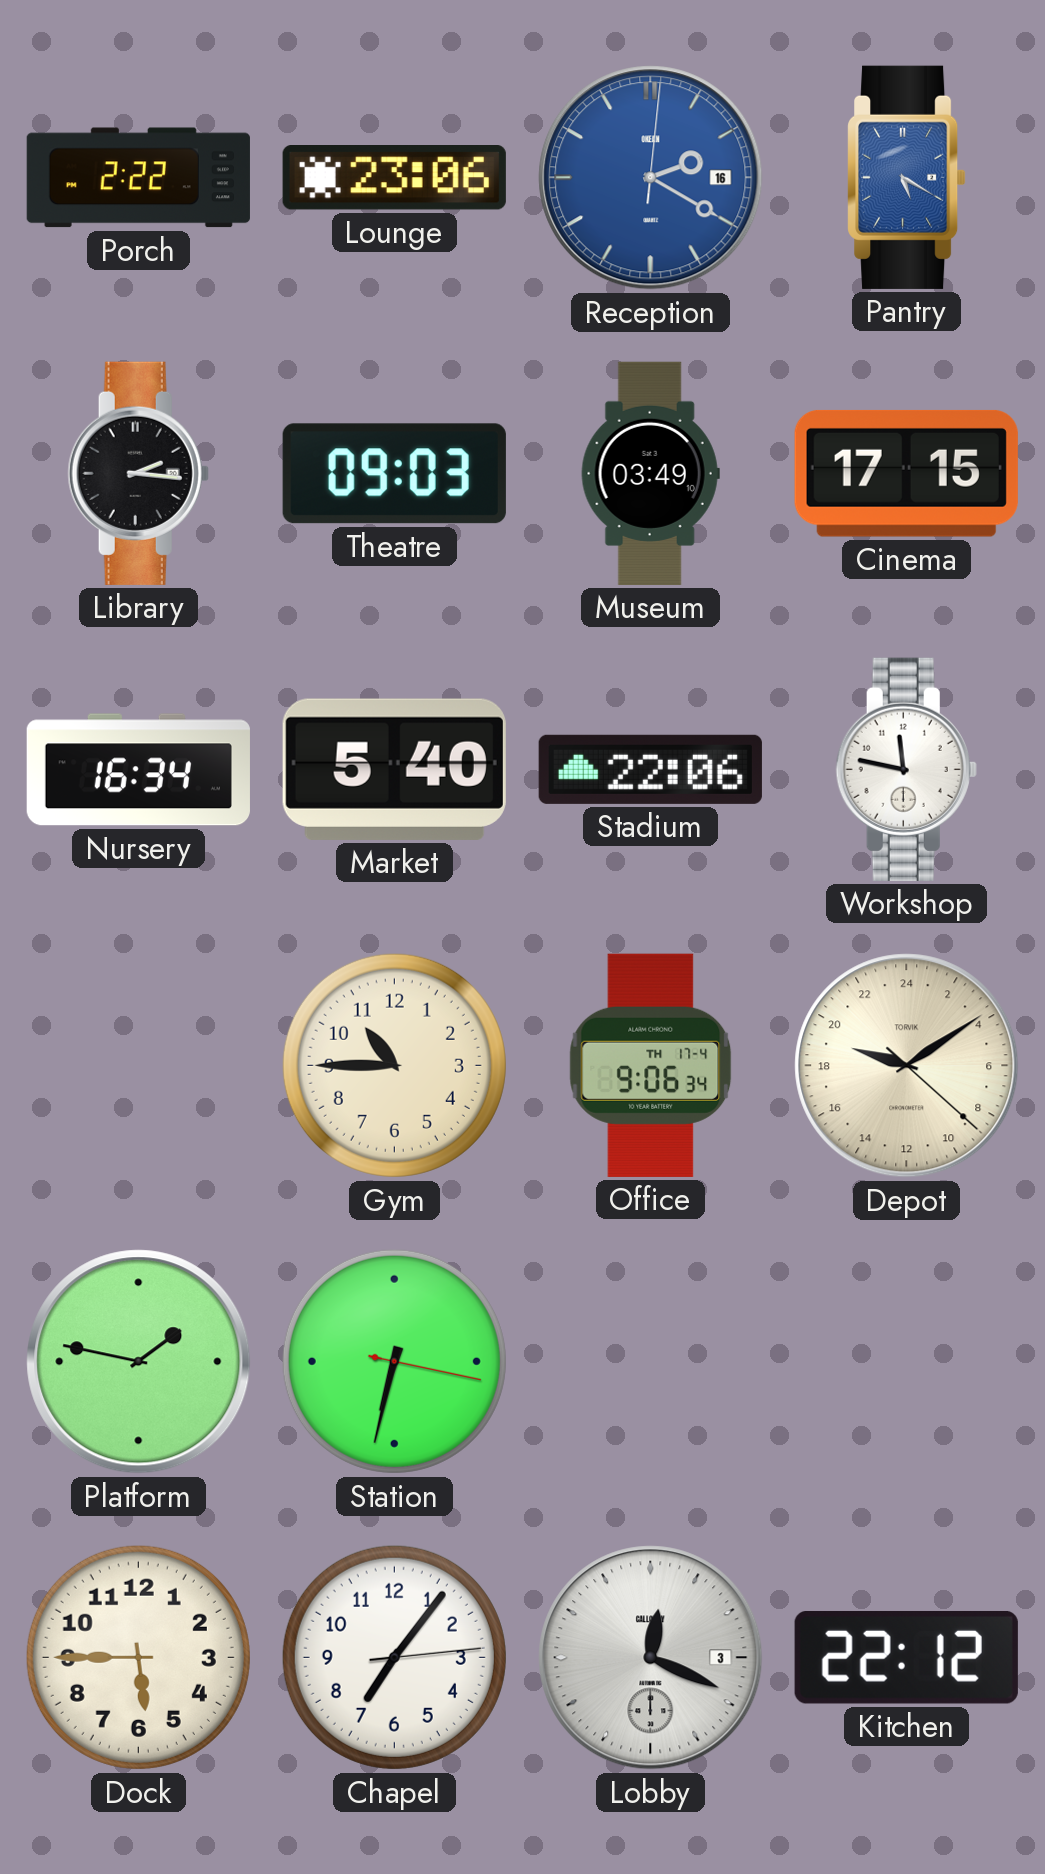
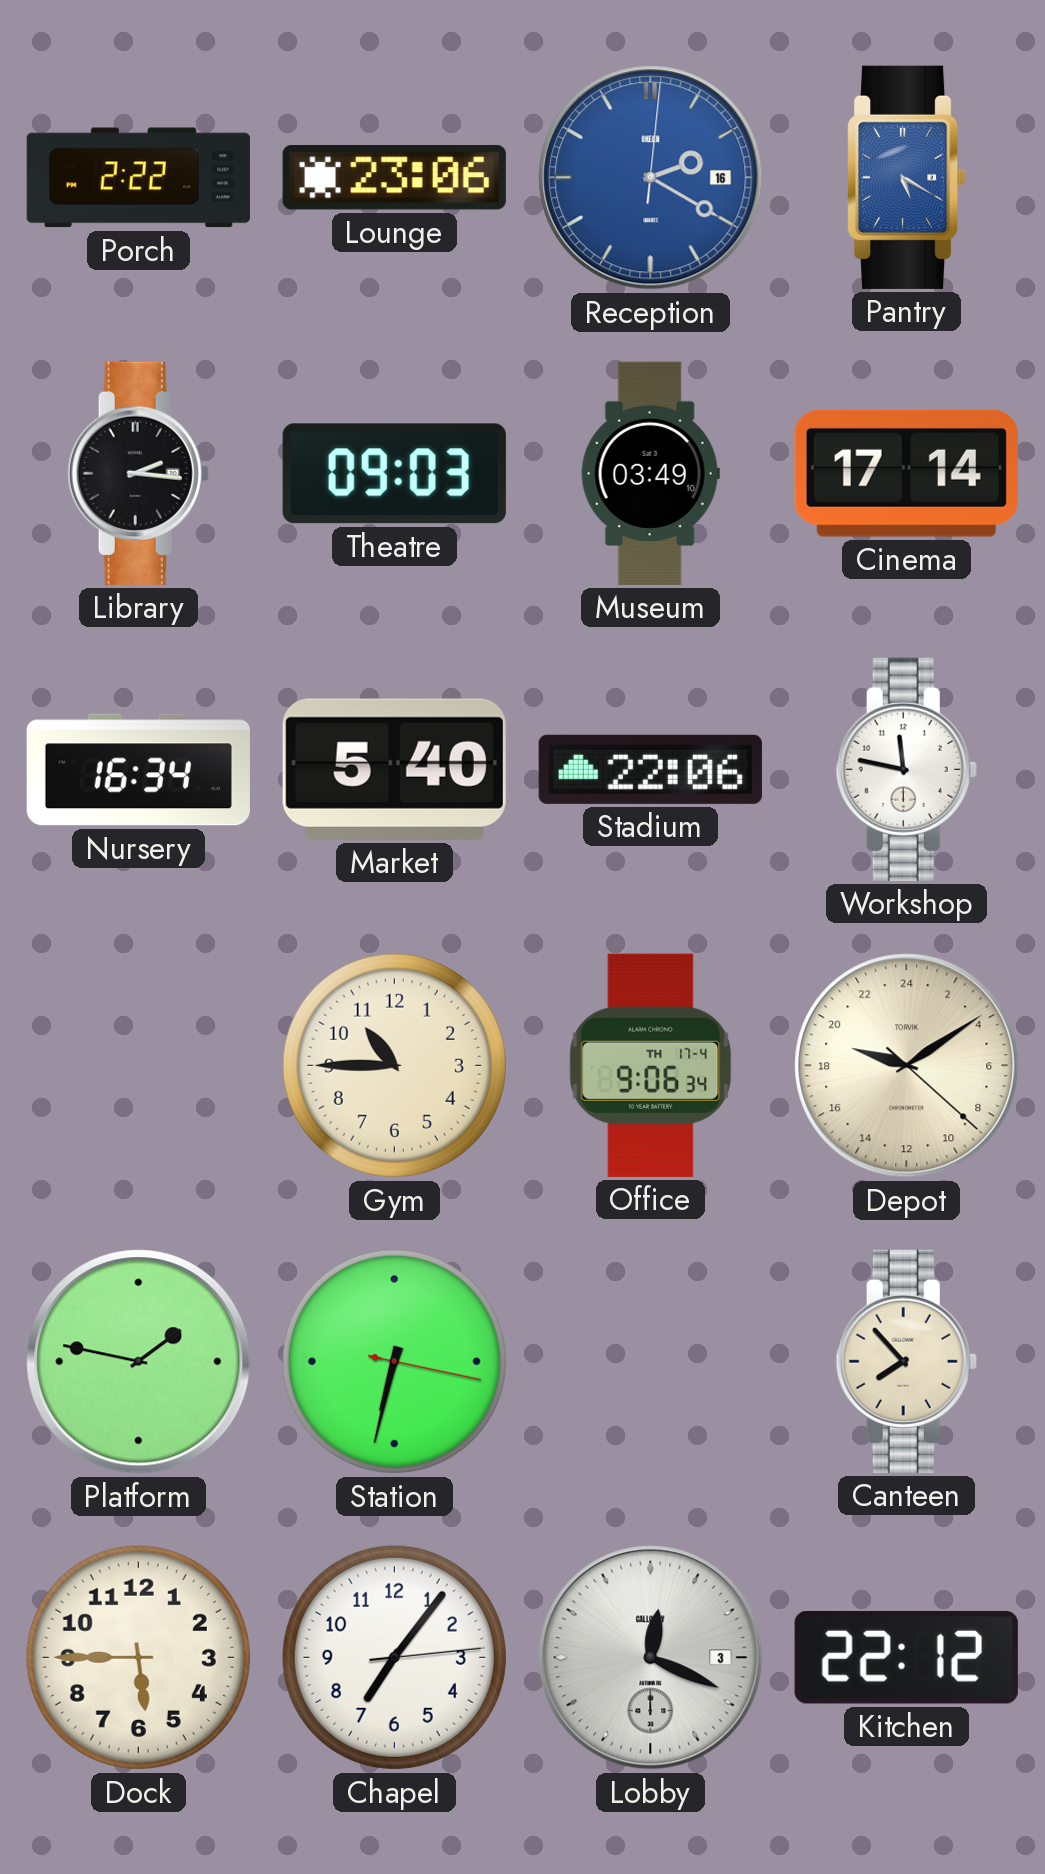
Cinema: 17:15 -> 17:14
Canteen: none -> 7:53
